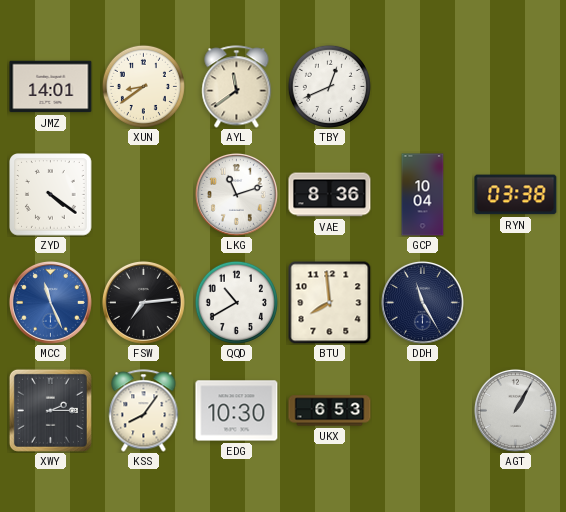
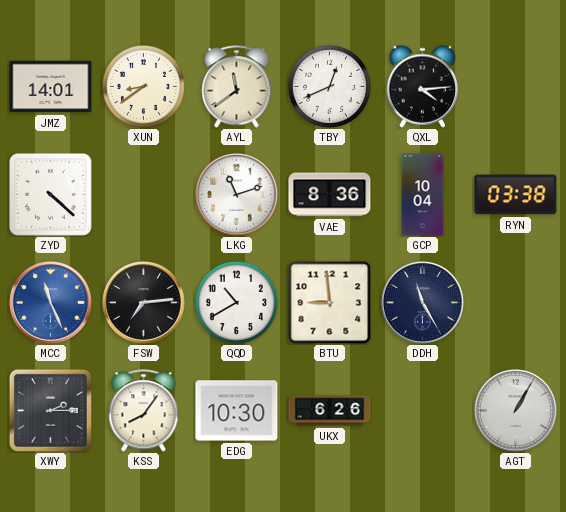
QXL: none -> 4:14
ZYD: 4:21 -> 4:22
BTU: 7:59 -> 8:59
UKX: 6:53 -> 6:26
